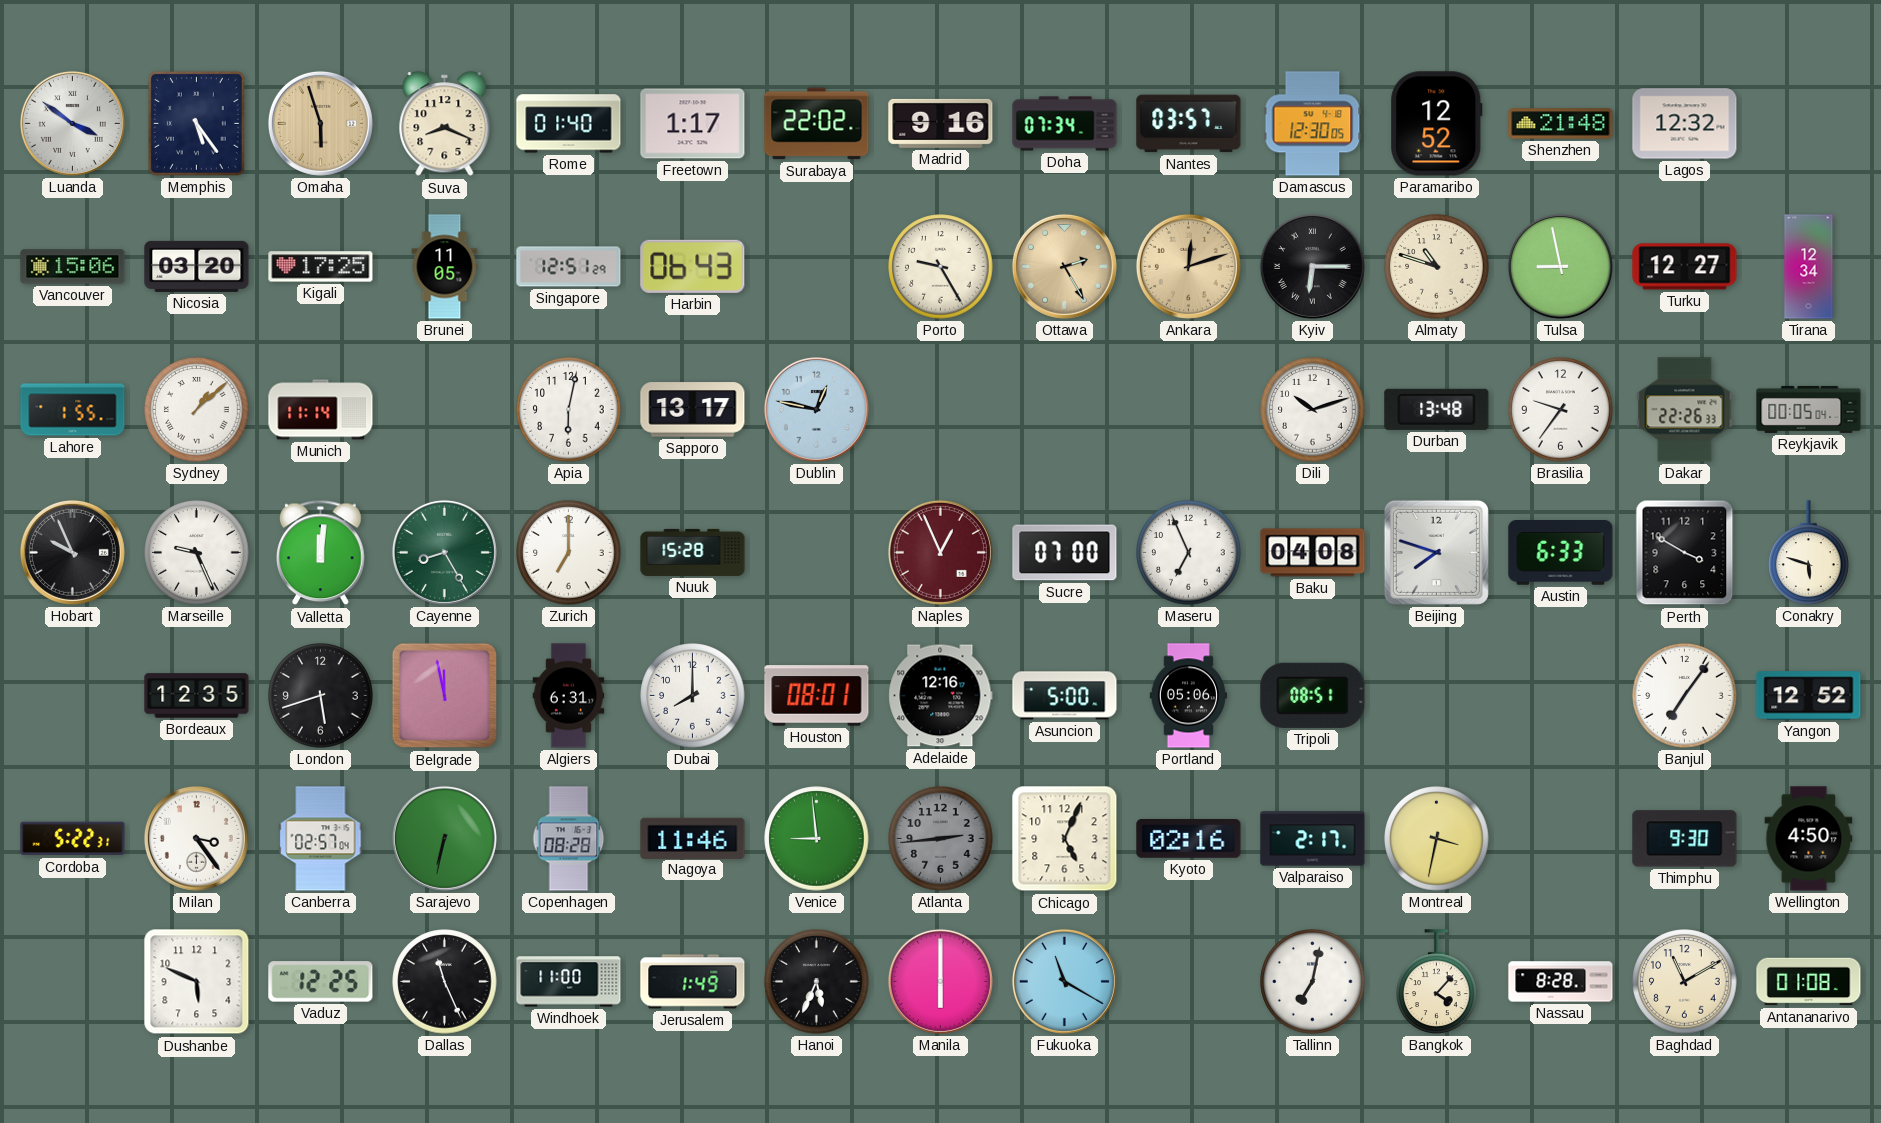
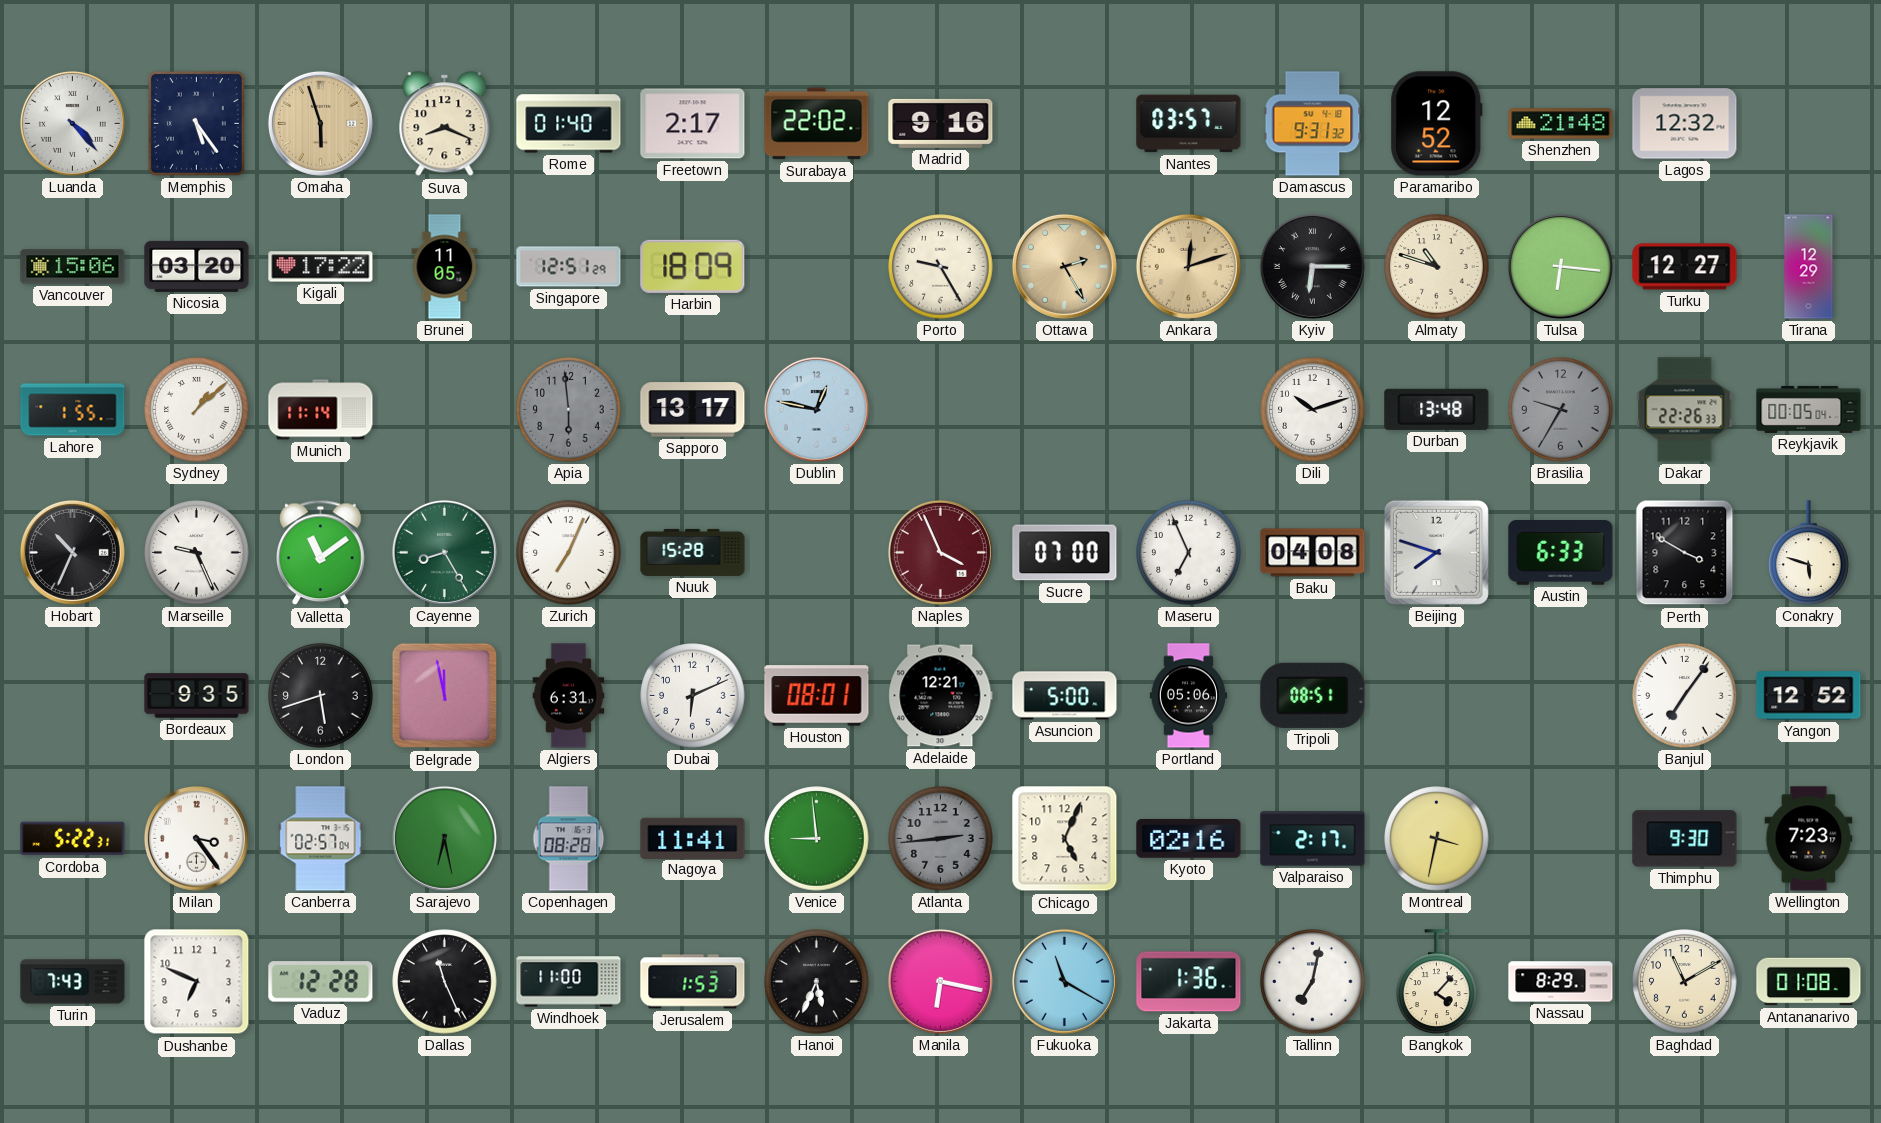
Luanda: 3:51 -> 4:23
Freetown: 1:17 -> 2:17
Doha: 07:34 -> none
Damascus: 12:30 -> 9:31
Kigali: 17:25 -> 17:22
Harbin: 06:43 -> 18:09
Tulsa: 8:58 -> 6:16
Tirana: 12:34 -> 12:29
Apia: 6:02 -> 5:59
Apia dial: white -> grey
Brasilia: 9:36 -> 9:35
Brasilia dial: white -> grey
Hobart: 9:56 -> 10:34
Valletta: 12:01 -> 11:09
Zurich: 7:00 -> 7:04
Naples: 12:56 -> 3:56
Bordeaux: 12:35 -> 9:35
Dubai: 8:00 -> 6:11
Adelaide: 12:16 -> 12:21
Sarajevo: 6:32 -> 6:28
Nagoya: 11:46 -> 11:41
Wellington: 4:50 -> 7:23
Turin: none -> 7:43
Dushanbe: 5:49 -> 6:49
Vaduz: 12:25 -> 12:28
Jerusalem: 1:49 -> 1:53
Manila: 6:00 -> 6:17
Jakarta: none -> 1:36
Nassau: 8:28 -> 8:29
